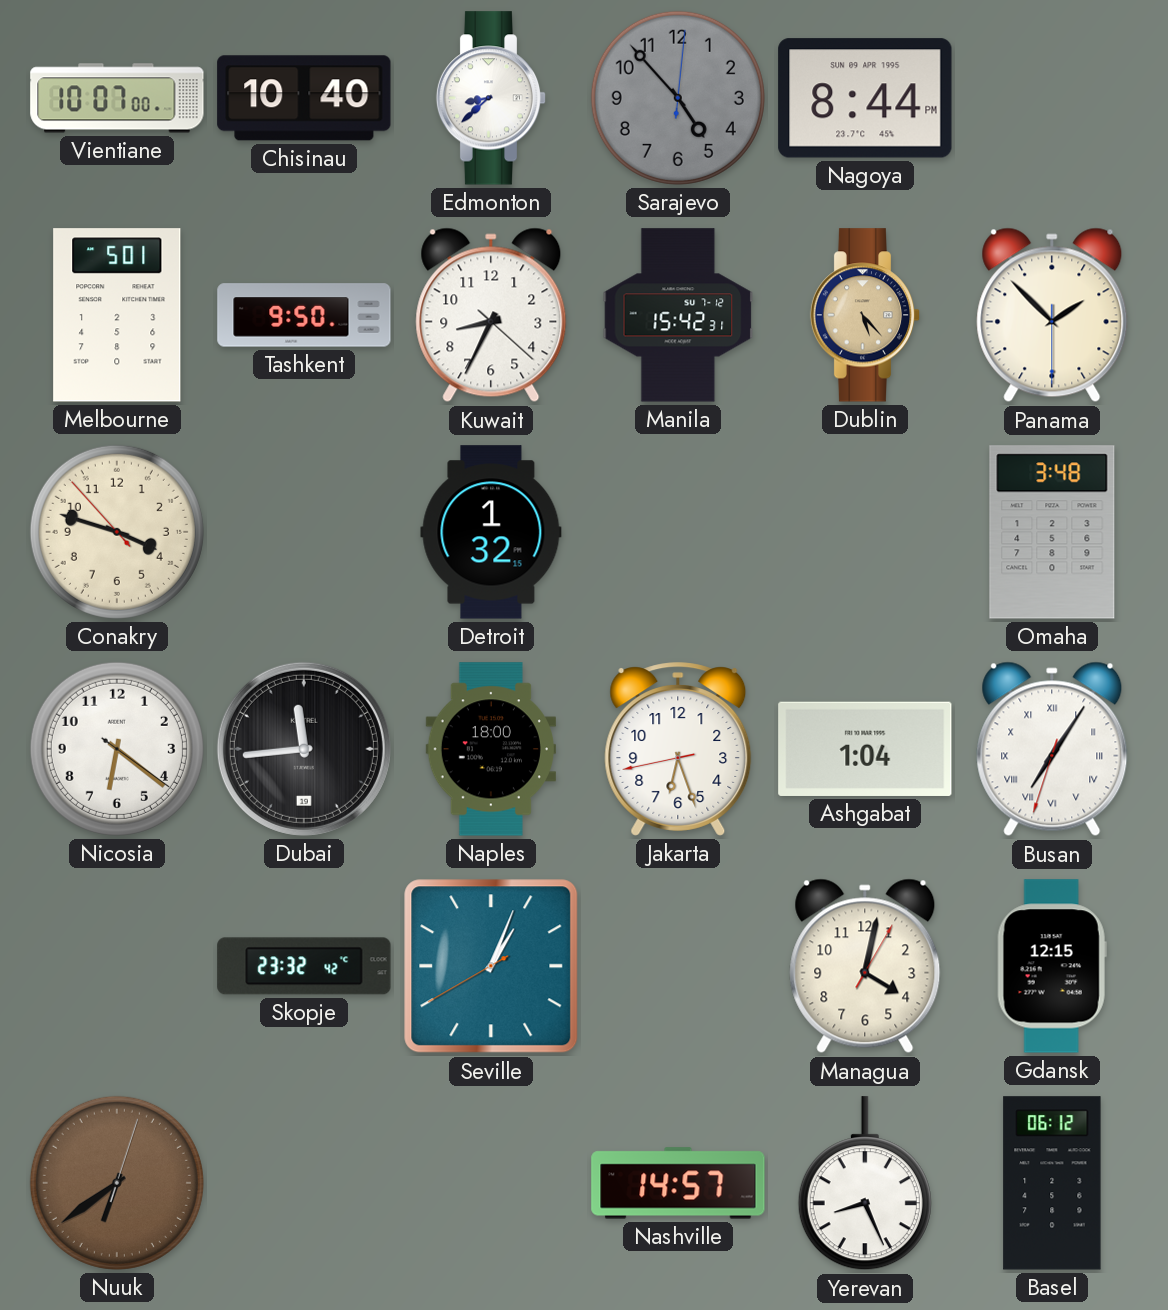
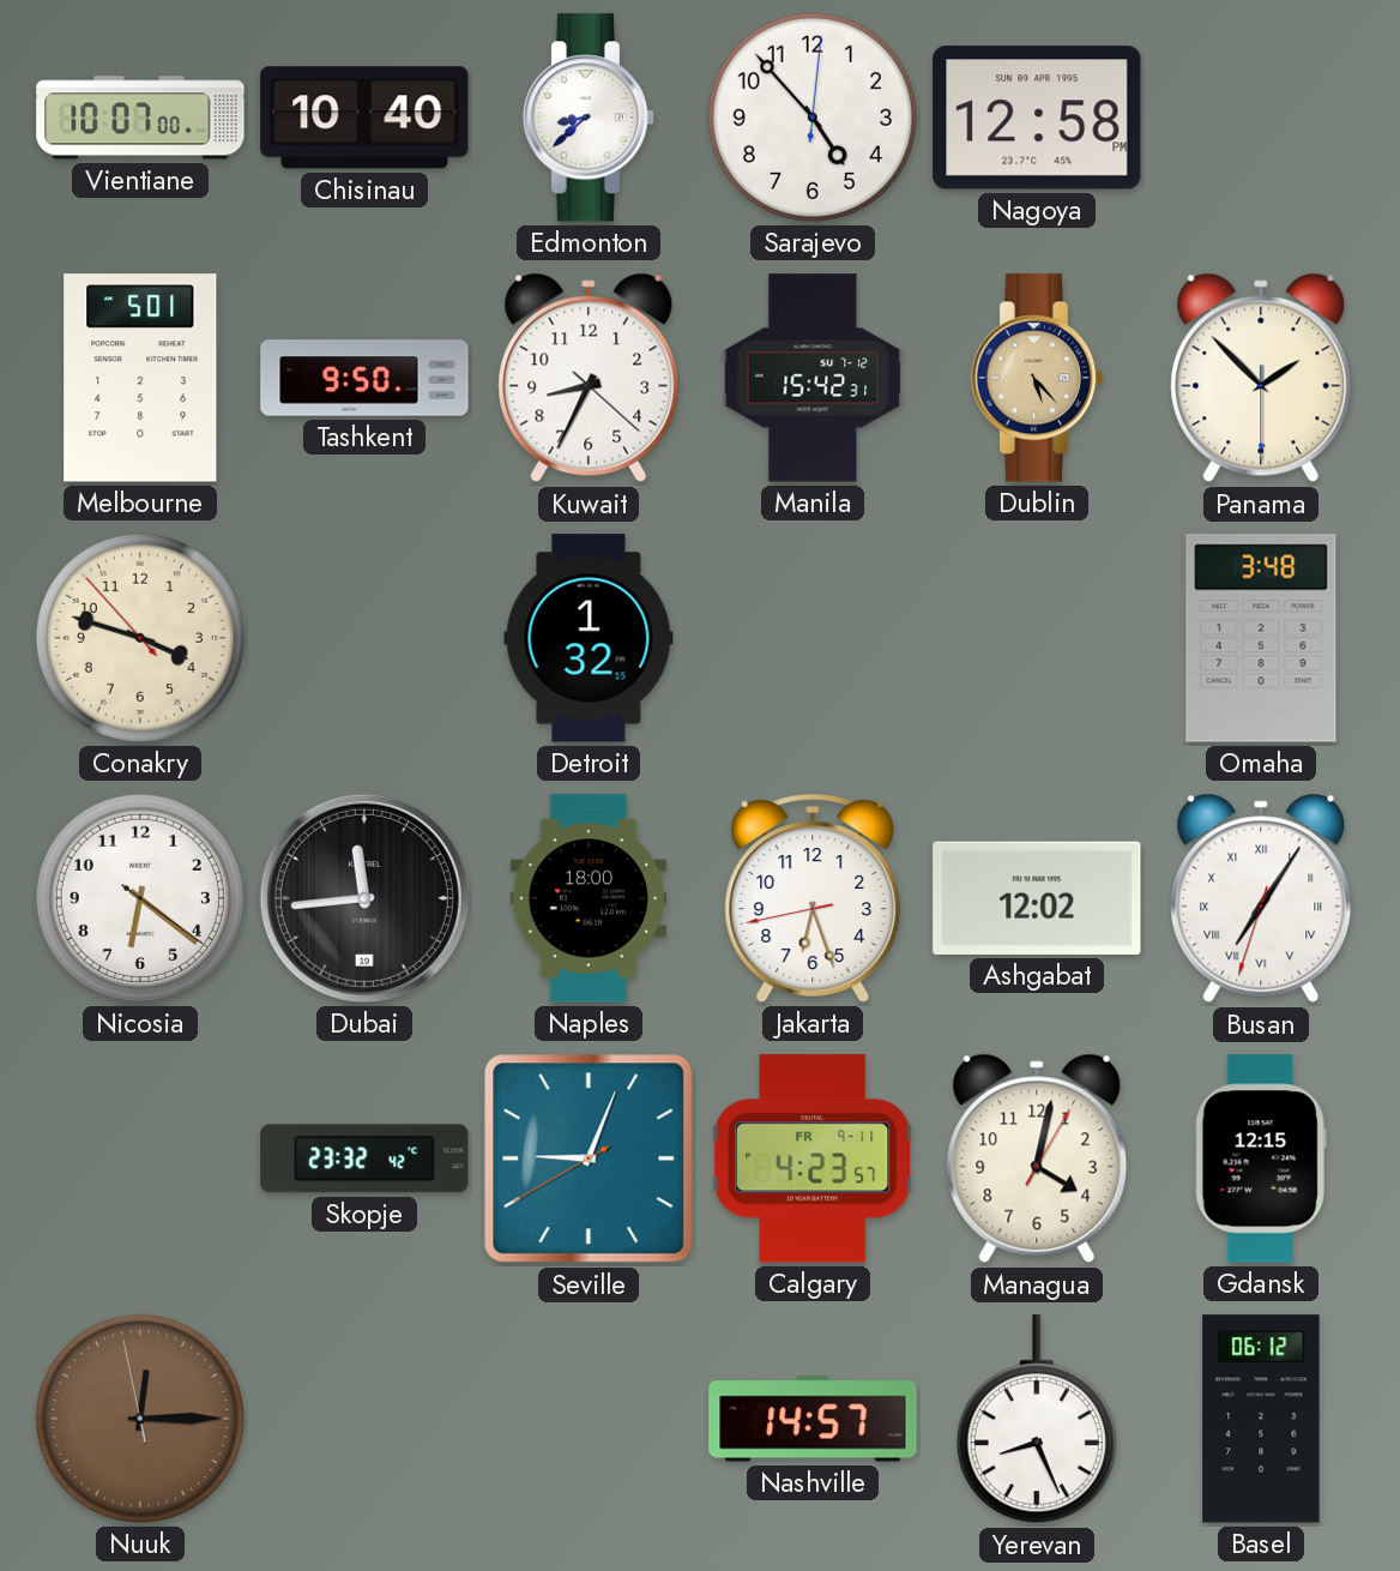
Sarajevo dial: grey -> white
Nagoya: 8:44 -> 12:58
Ashgabat: 1:04 -> 12:02
Seville: 1:03 -> 9:03
Calgary: none -> 4:23
Nuuk: 6:39 -> 12:14
